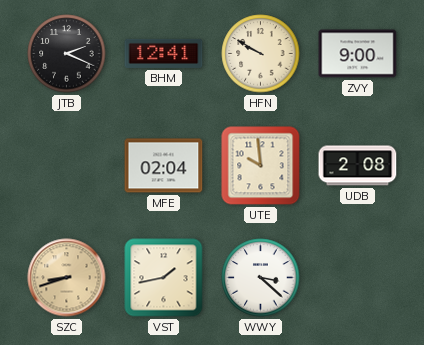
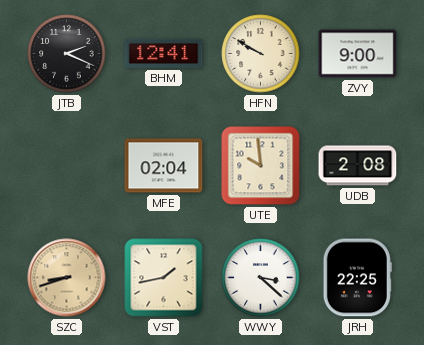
JRH: none -> 22:25
